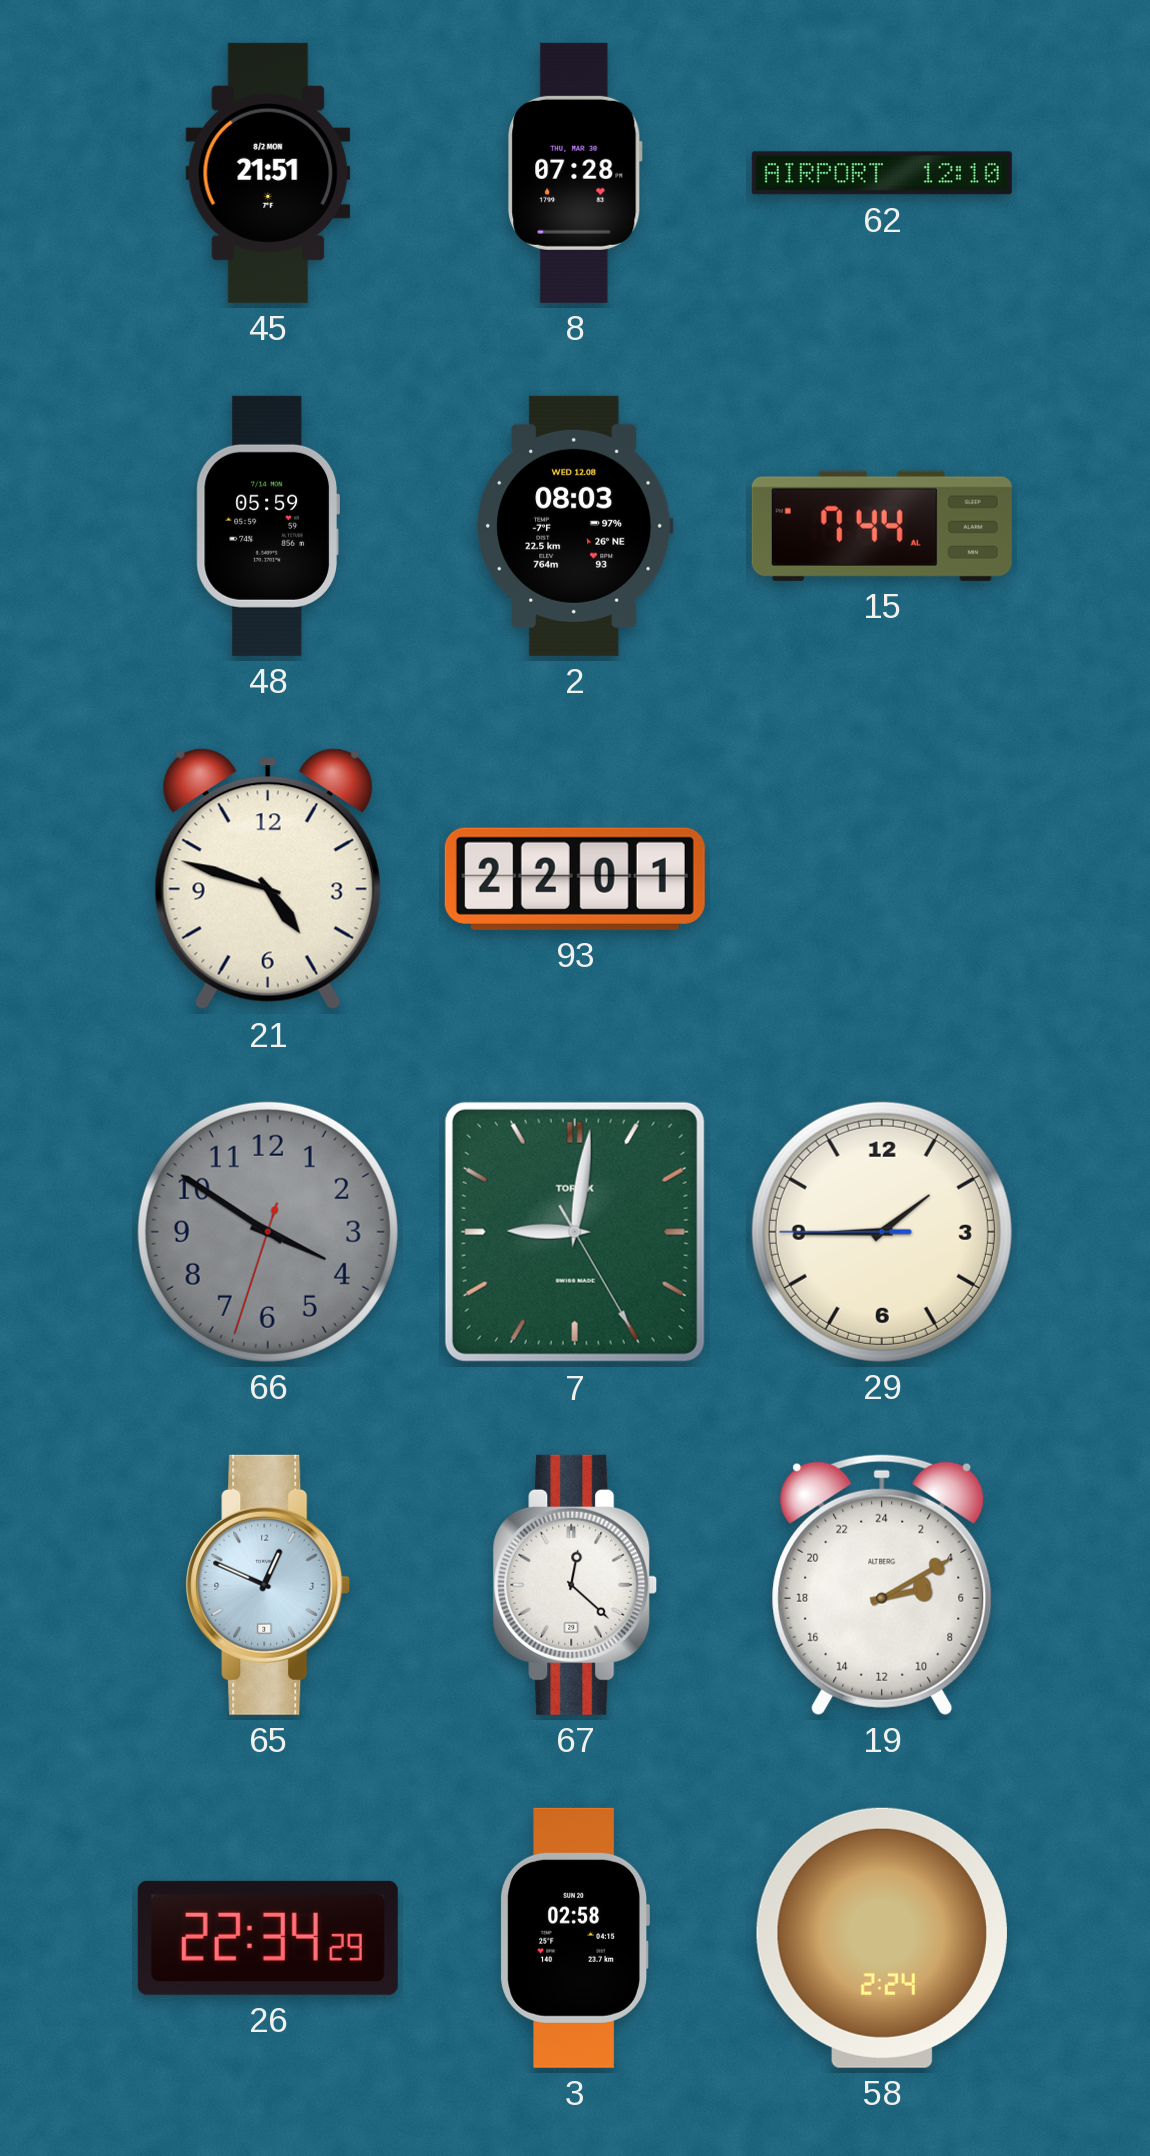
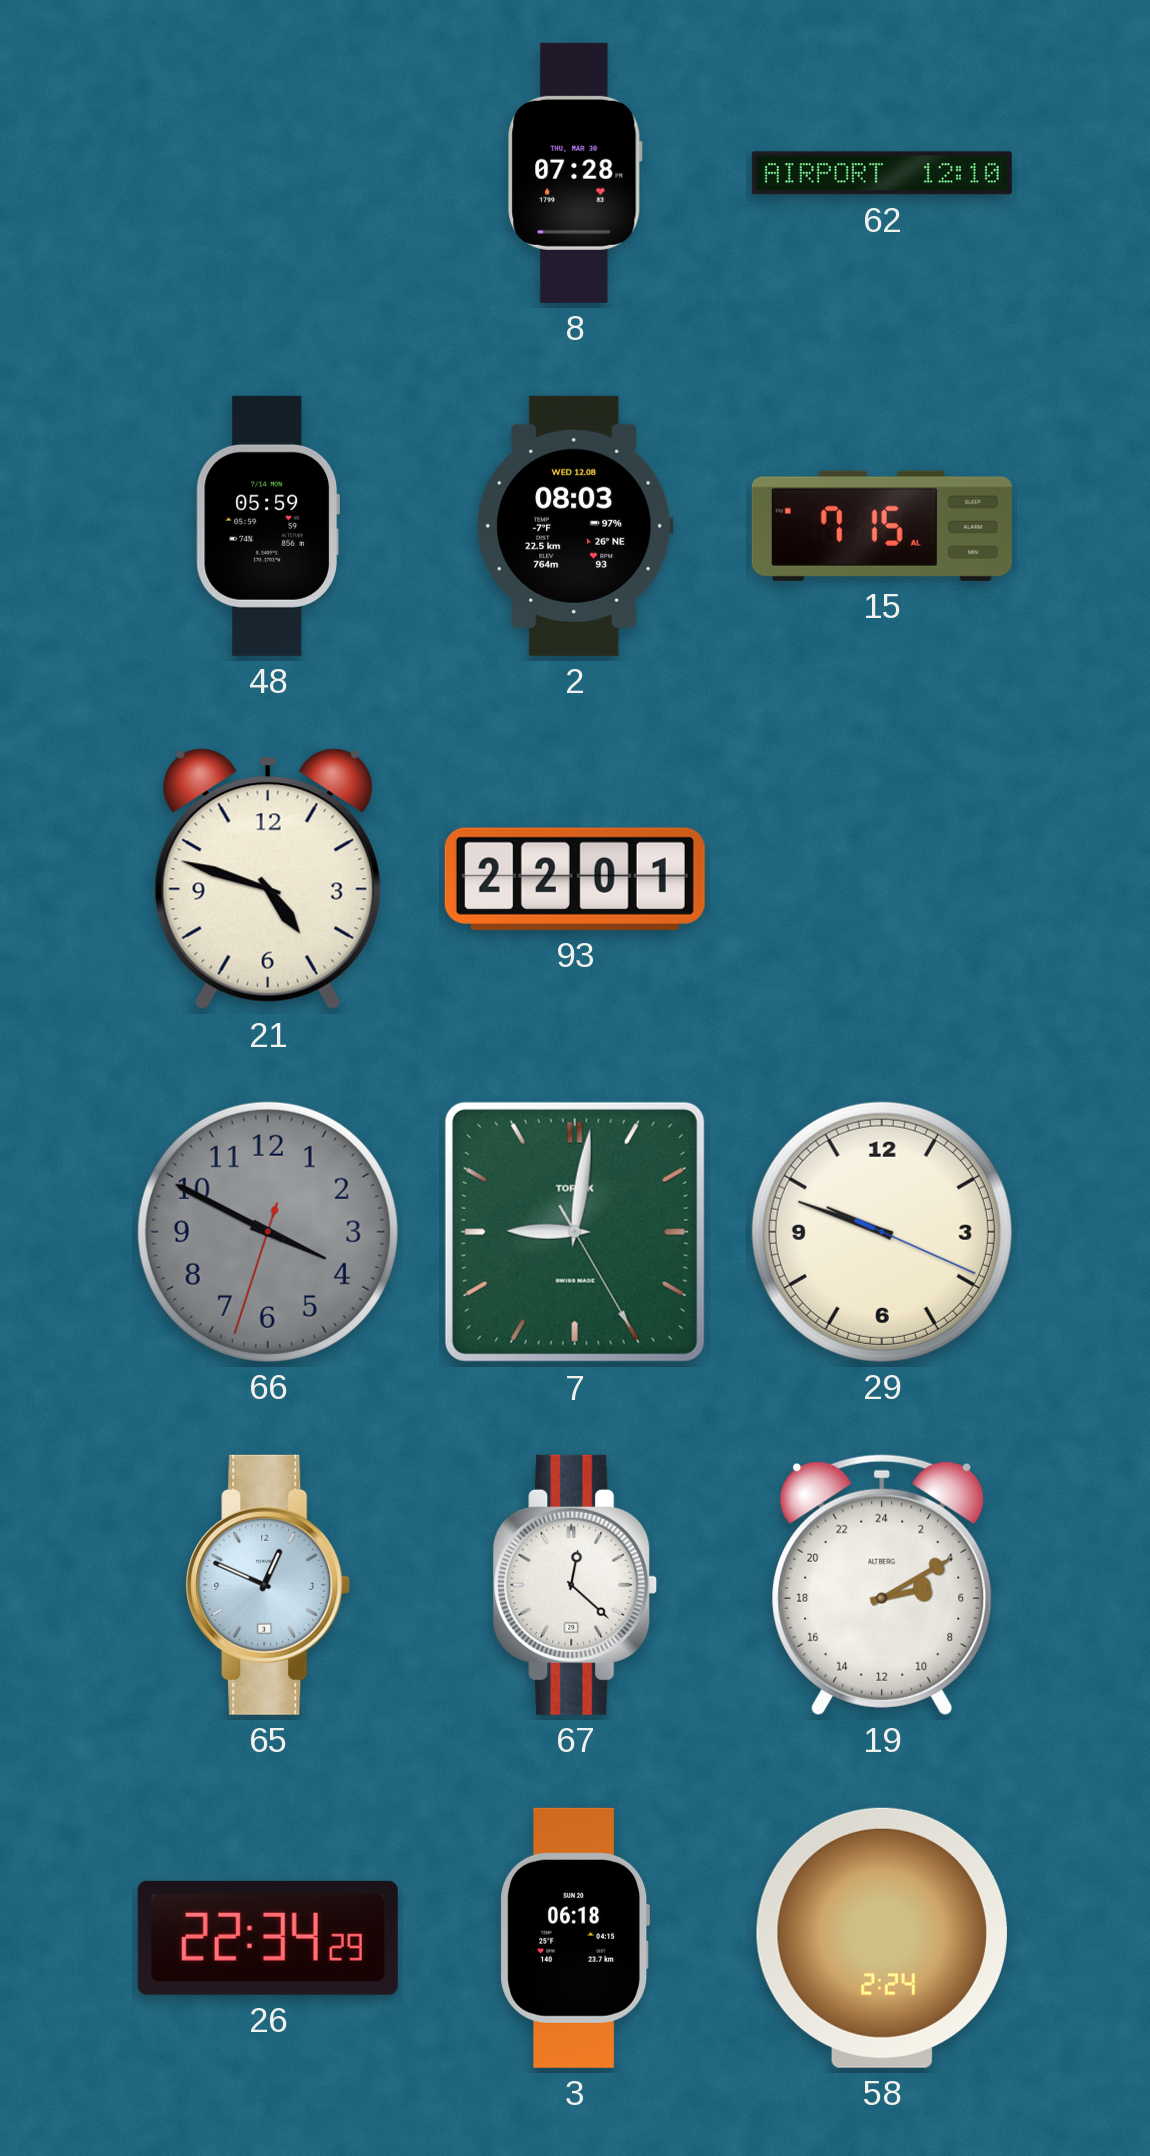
45: 21:51 -> none
15: 7:44 -> 7:15
66: 3:50 -> 3:49
29: 1:44 -> 9:48
3: 02:58 -> 06:18
